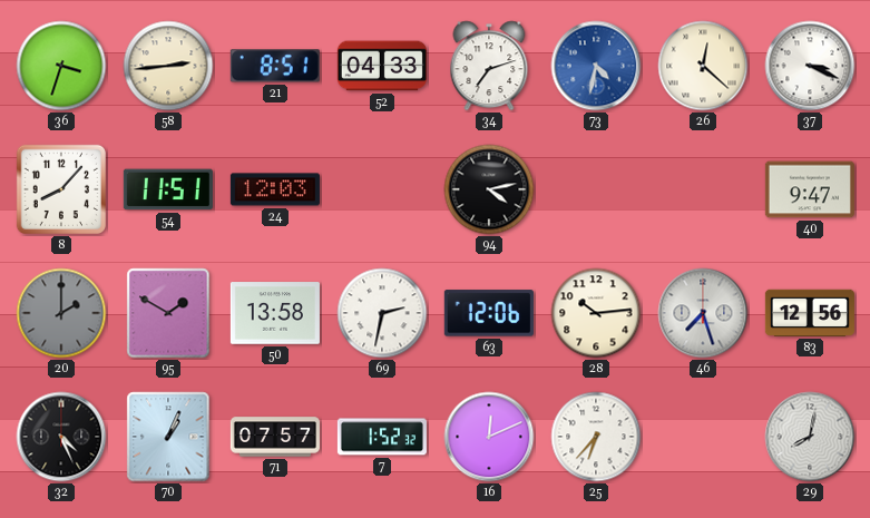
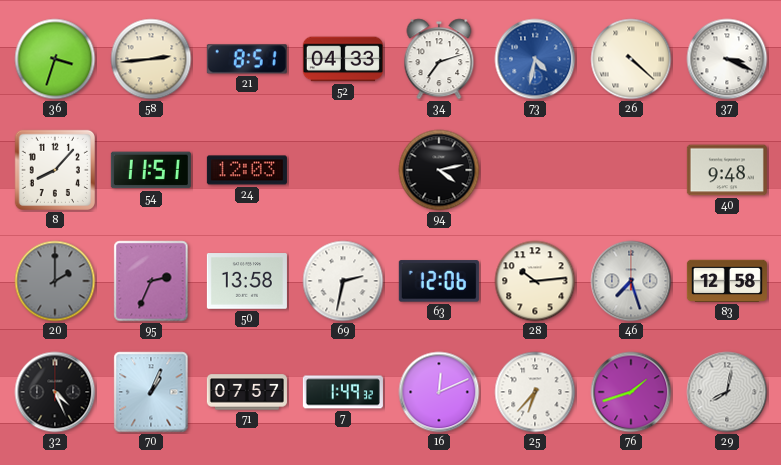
26: 12:22 -> 4:22
40: 9:47 -> 9:48
95: 1:50 -> 2:34
83: 12:56 -> 12:58
7: 1:52 -> 1:49
76: none -> 1:42
